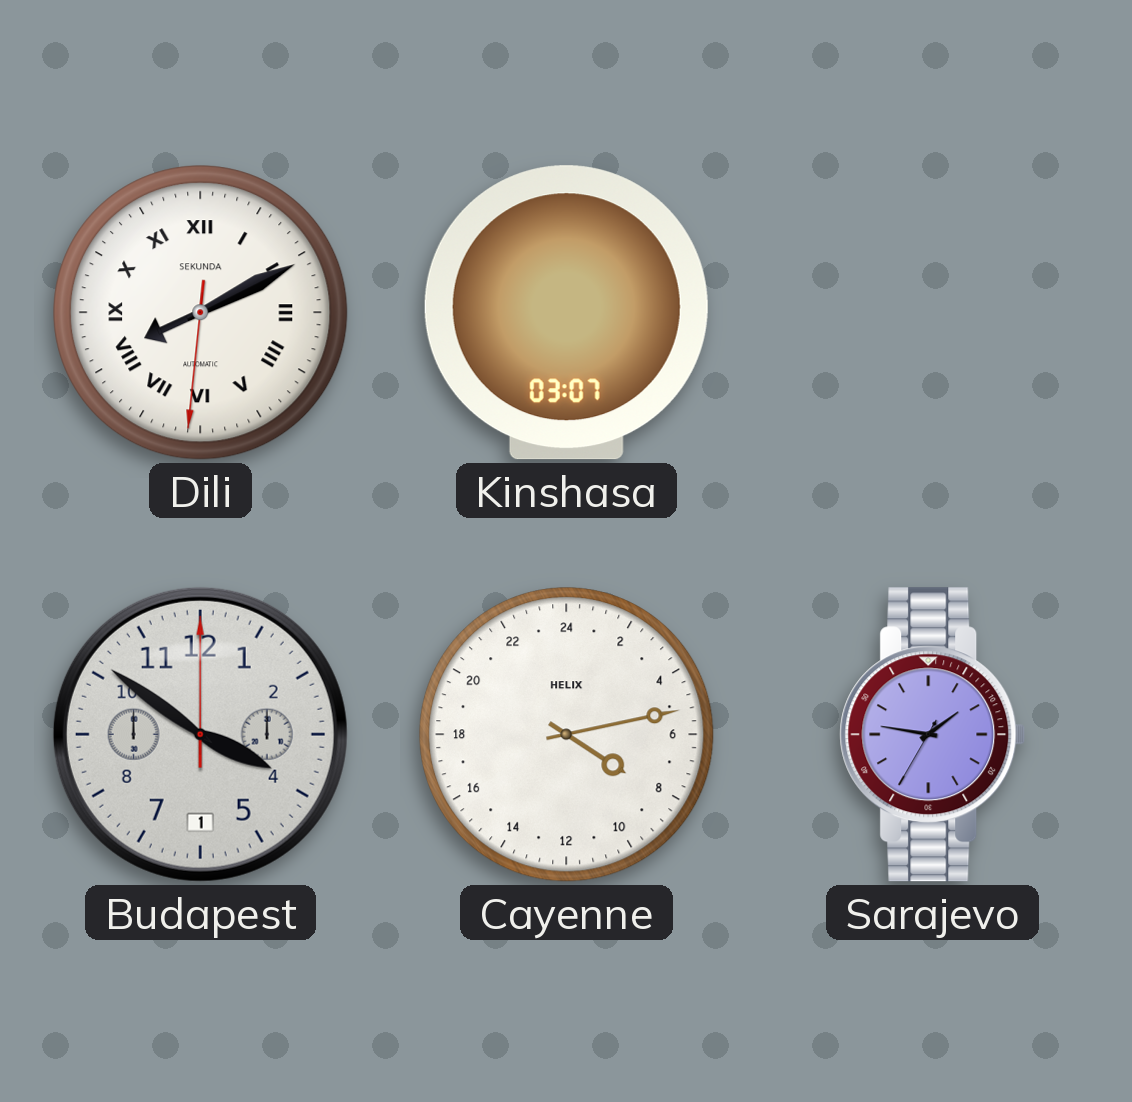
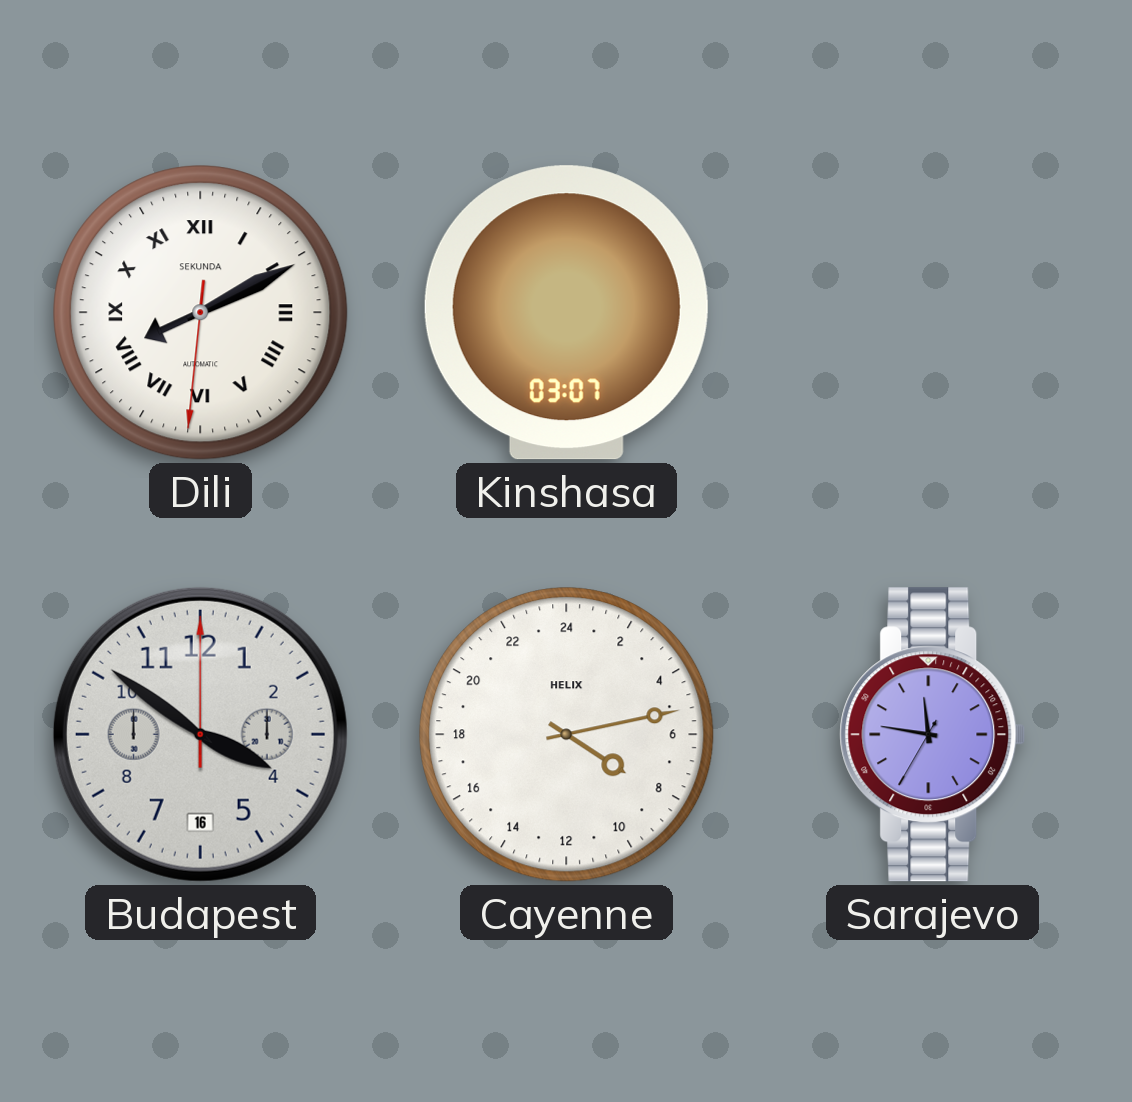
Budapest date: 1 -> 16
Sarajevo: 1:46 -> 11:46
